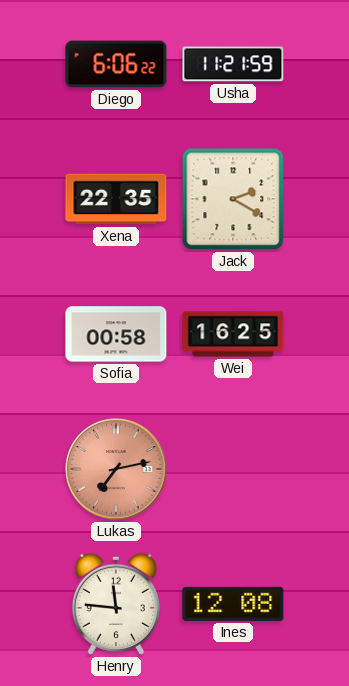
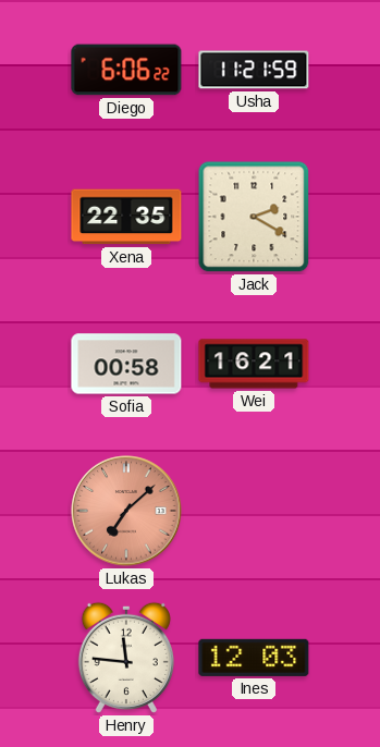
Wei: 16:25 -> 16:21
Lukas: 7:13 -> 7:08
Ines: 12:08 -> 12:03
